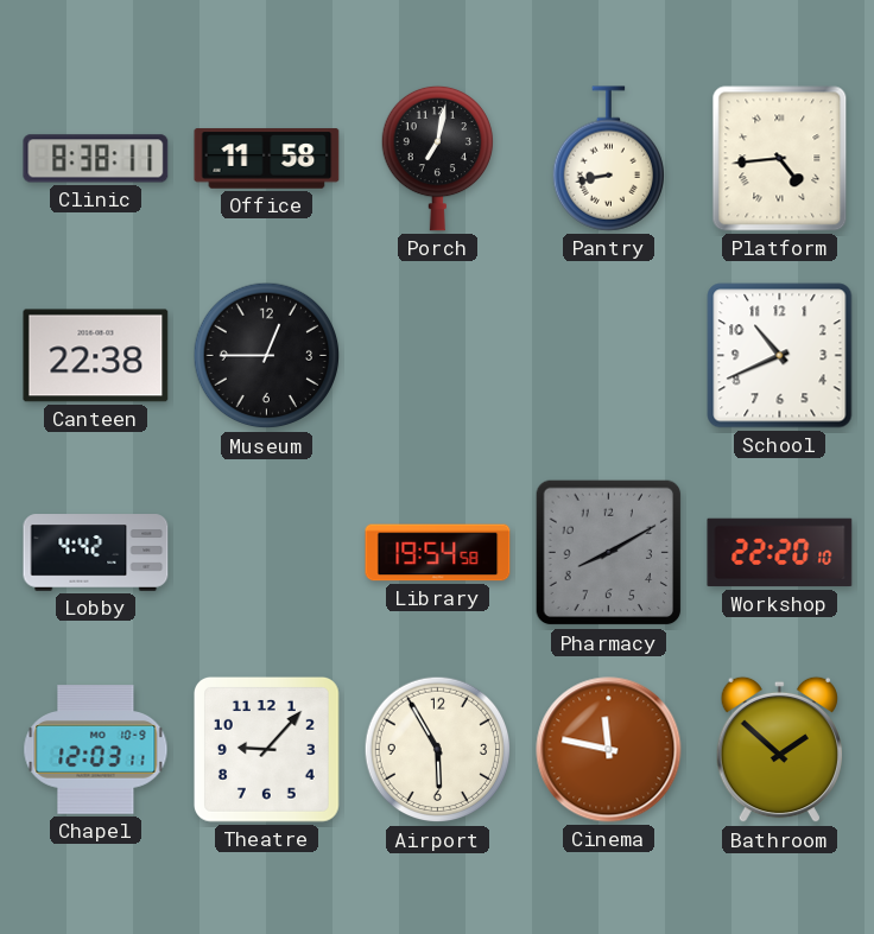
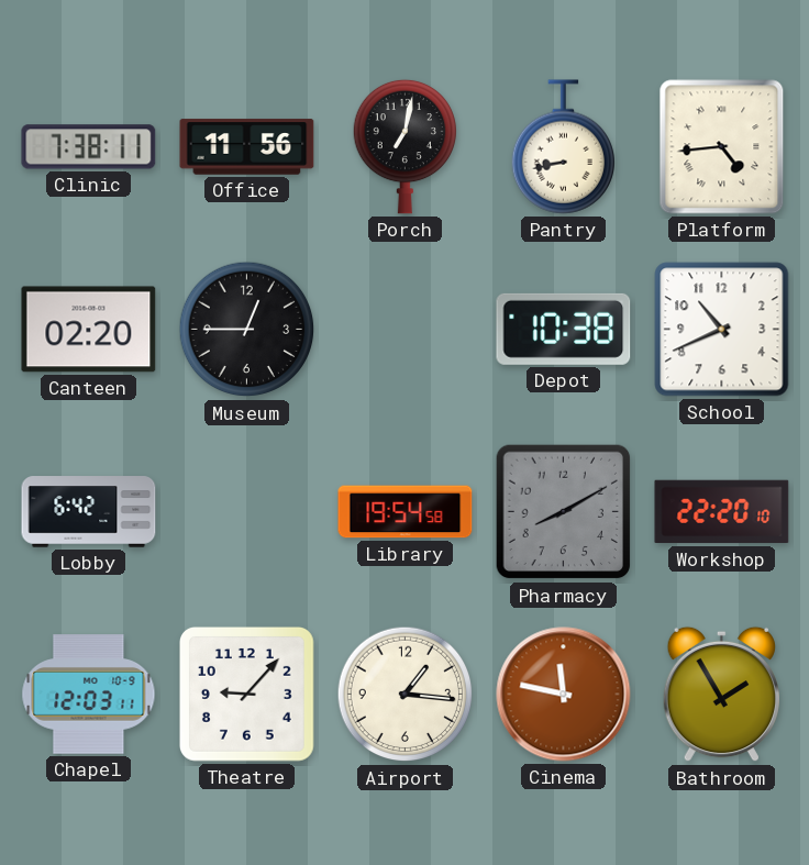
Clinic: 8:38 -> 7:38
Office: 11:58 -> 11:56
Canteen: 22:38 -> 02:20
Depot: none -> 10:38
Lobby: 4:42 -> 6:42
Airport: 5:55 -> 1:16
Bathroom: 1:52 -> 1:55
